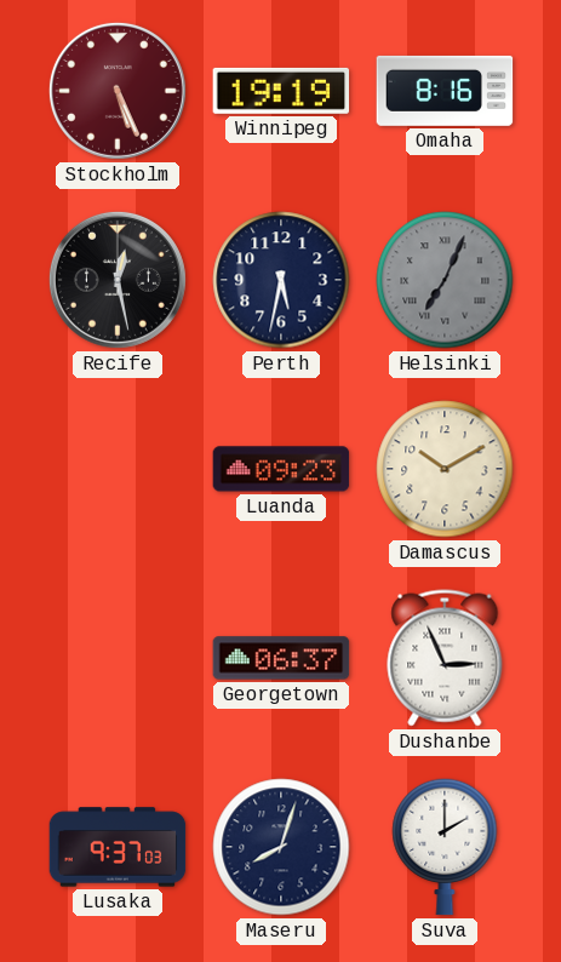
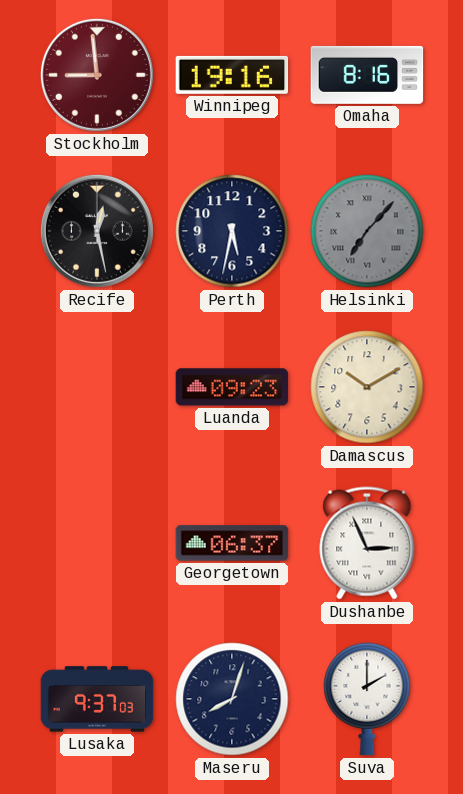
Stockholm: 5:26 -> 8:59
Winnipeg: 19:19 -> 19:16
Helsinki: 7:04 -> 7:07
